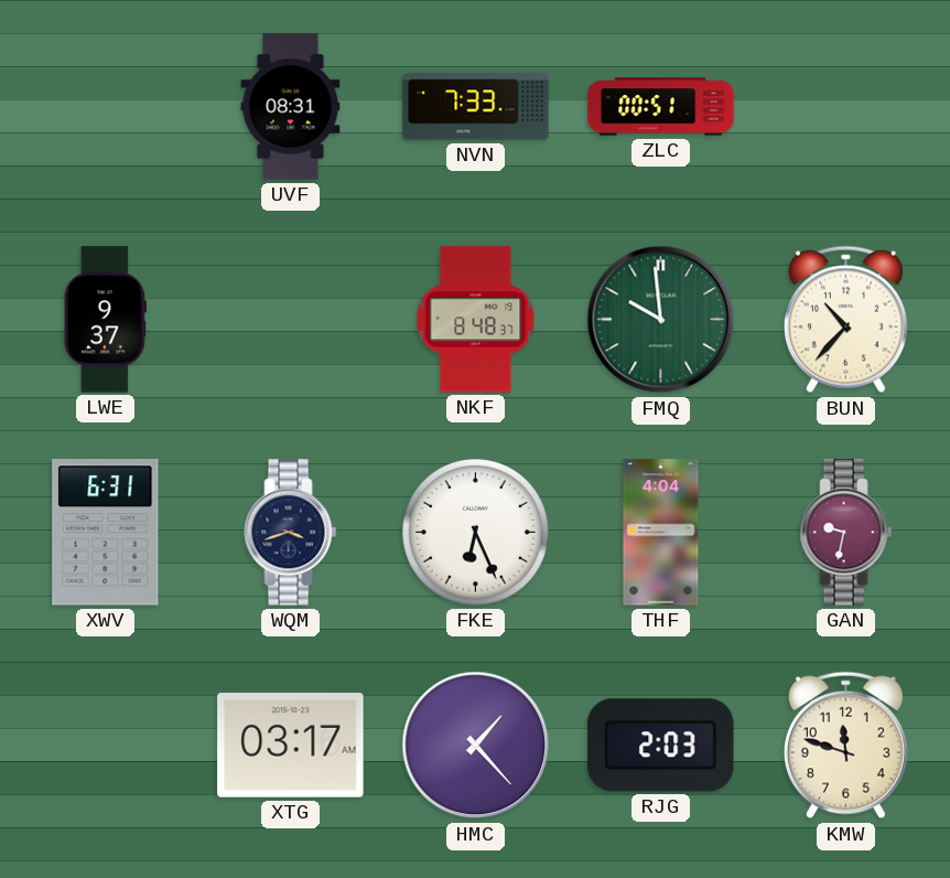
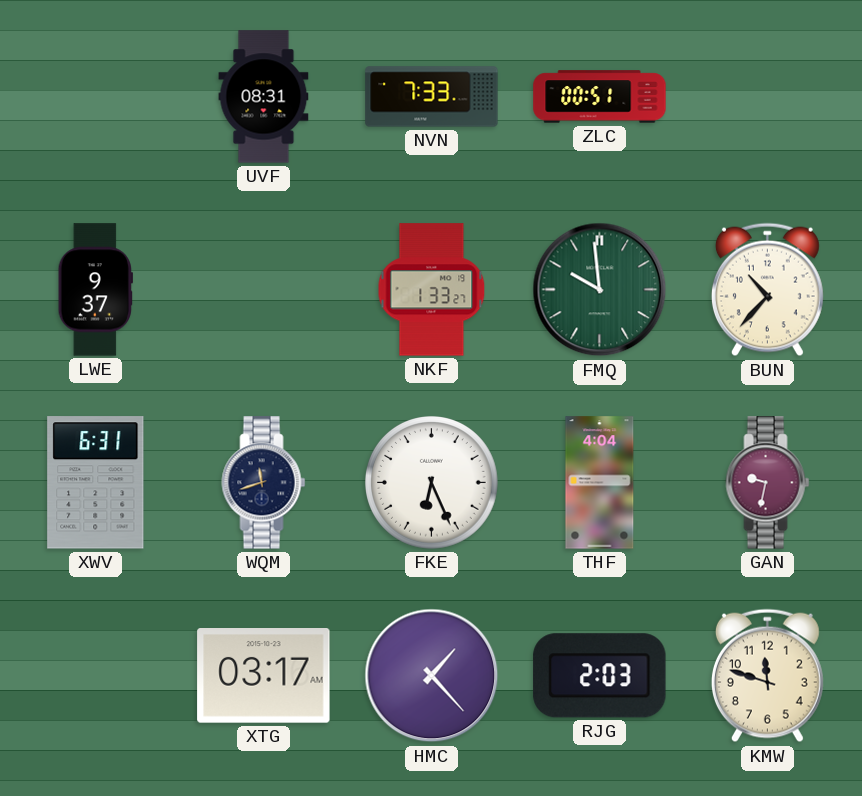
NKF: 8:48 -> 1:33
WQM: 3:42 -> 11:42
